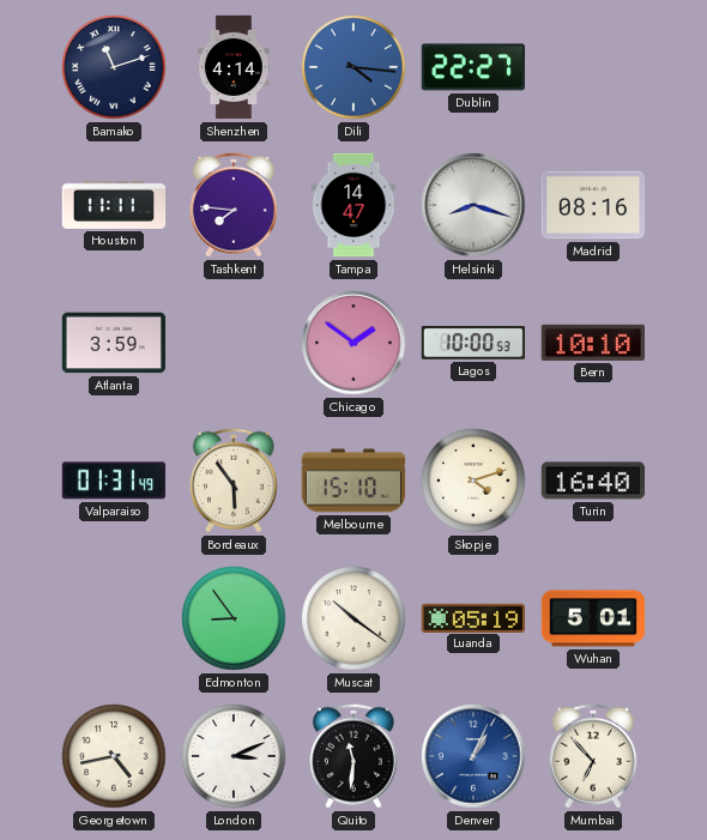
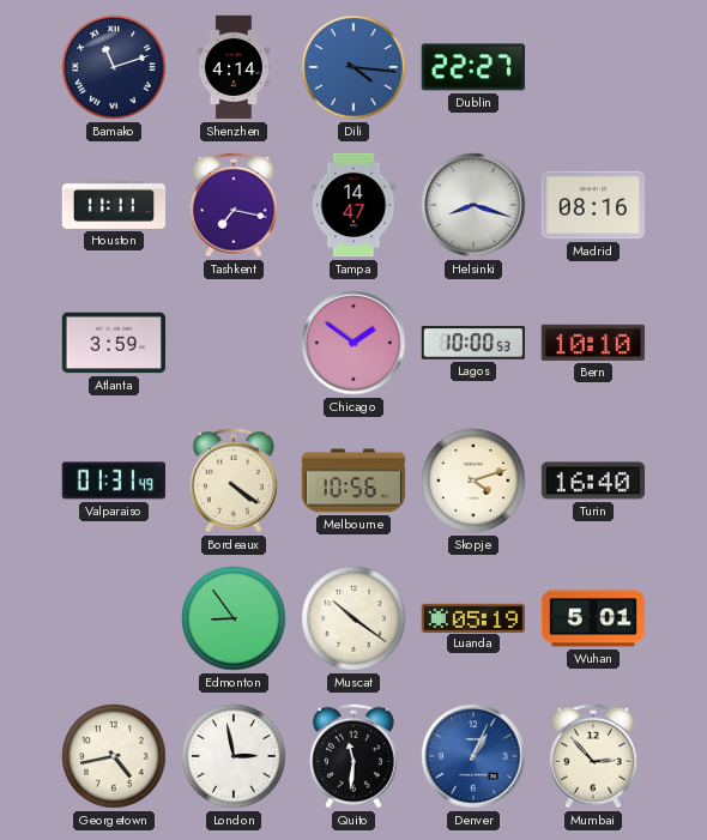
Tashkent: 7:46 -> 7:17
Bordeaux: 5:54 -> 4:21
Melbourne: 15:10 -> 10:56
London: 3:11 -> 2:58
Mumbai: 6:53 -> 2:53
